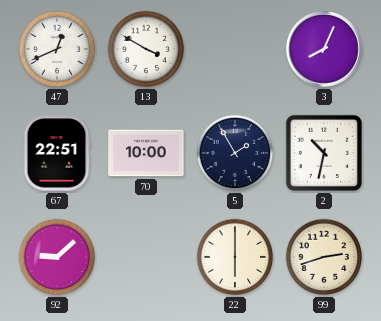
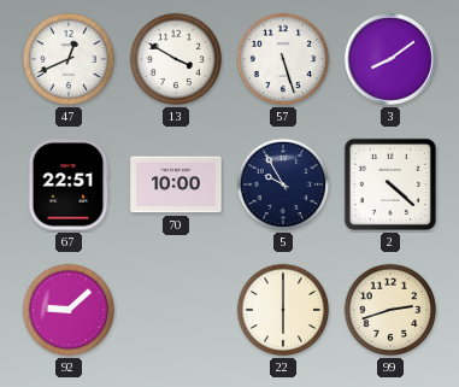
57: none -> 5:27
3: 8:04 -> 8:09
5: 1:55 -> 9:55
2: 10:32 -> 4:22
